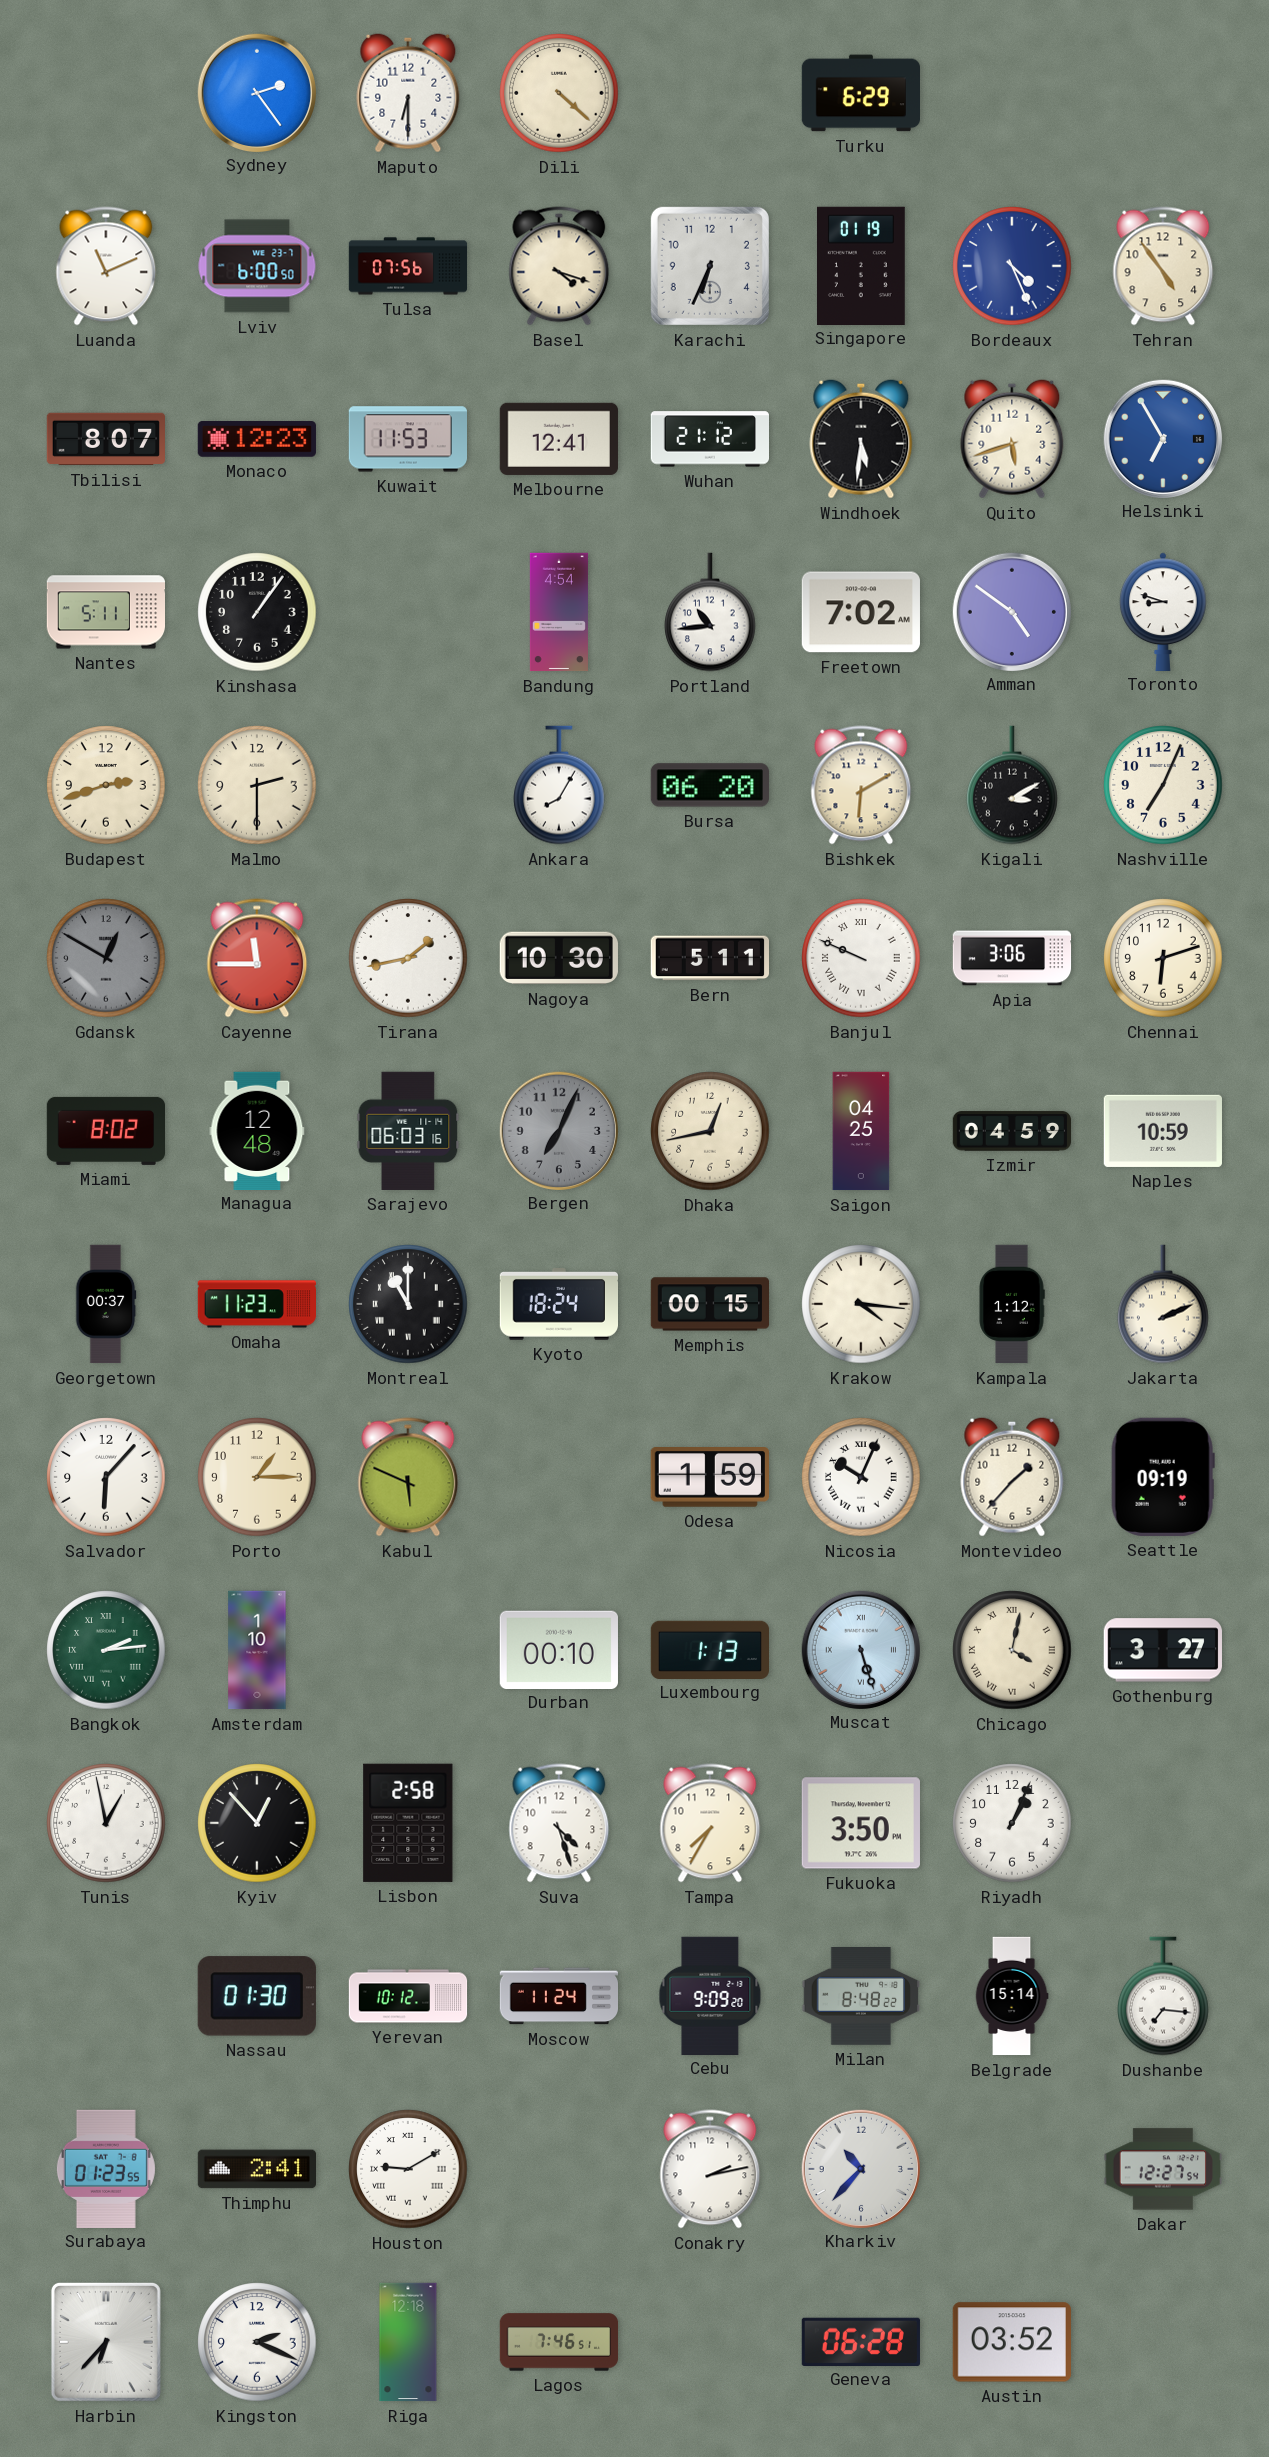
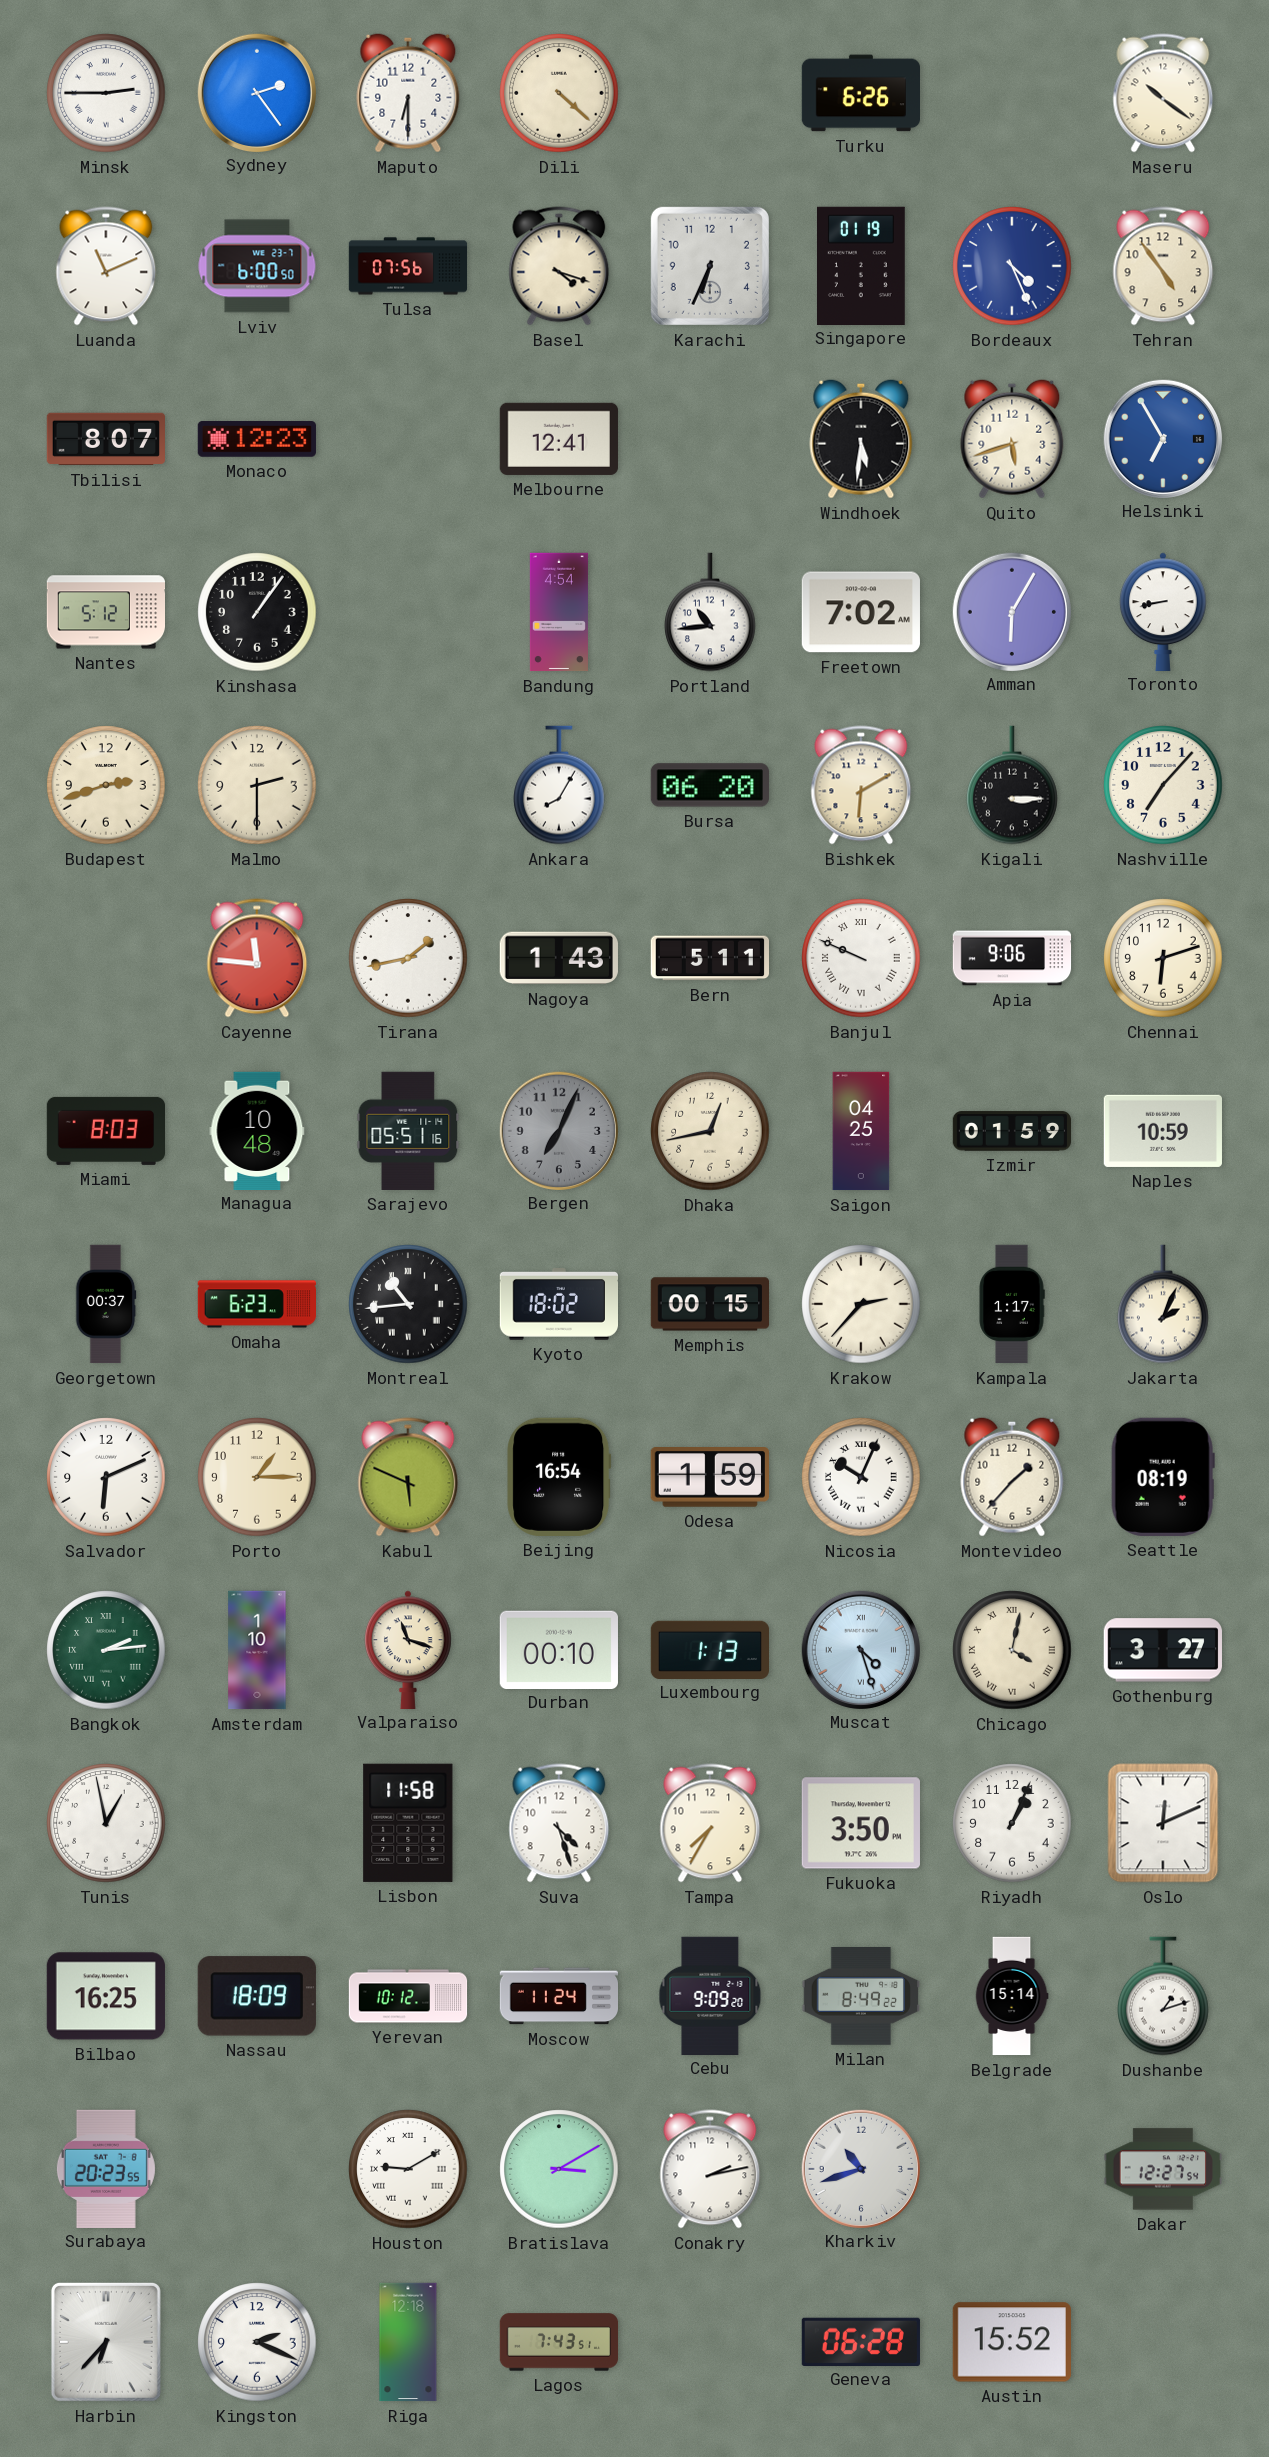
Minsk: none -> 2:45
Turku: 6:29 -> 6:26
Maseru: none -> 10:21
Kuwait: 11:53 -> none
Wuhan: 21:12 -> none
Nantes: 5:11 -> 5:12
Amman: 4:51 -> 6:05
Toronto: 8:48 -> 8:43
Kigali: 3:10 -> 3:15
Nashville: 7:04 -> 7:07
Gdansk: 12:50 -> none
Cayenne: 11:45 -> 11:46
Nagoya: 10:30 -> 1:43
Apia: 3:06 -> 9:06
Miami: 8:02 -> 8:03
Managua: 12:48 -> 10:48
Sarajevo: 06:03 -> 05:51
Izmir: 04:59 -> 01:59
Omaha: 11:23 -> 6:23
Montreal: 11:00 -> 10:44
Kyoto: 18:24 -> 18:02
Krakow: 4:16 -> 2:37
Kampala: 1:12 -> 1:17
Jakarta: 2:11 -> 2:04
Salvador: 6:07 -> 6:11
Beijing: none -> 16:54
Seattle: 09:19 -> 08:19
Valparaiso: none -> 11:18
Muscat: 5:27 -> 4:27
Kyiv: 12:53 -> none
Lisbon: 2:58 -> 11:58
Oslo: none -> 12:11
Bilbao: none -> 16:25
Nassau: 01:30 -> 18:09
Milan: 8:48 -> 8:49
Dushanbe: 7:16 -> 1:12
Surabaya: 01:23 -> 20:23
Thimphu: 2:41 -> none
Bratislava: none -> 3:10
Kharkiv: 10:37 -> 10:42
Lagos: 7:46 -> 7:43
Austin: 03:52 -> 15:52
